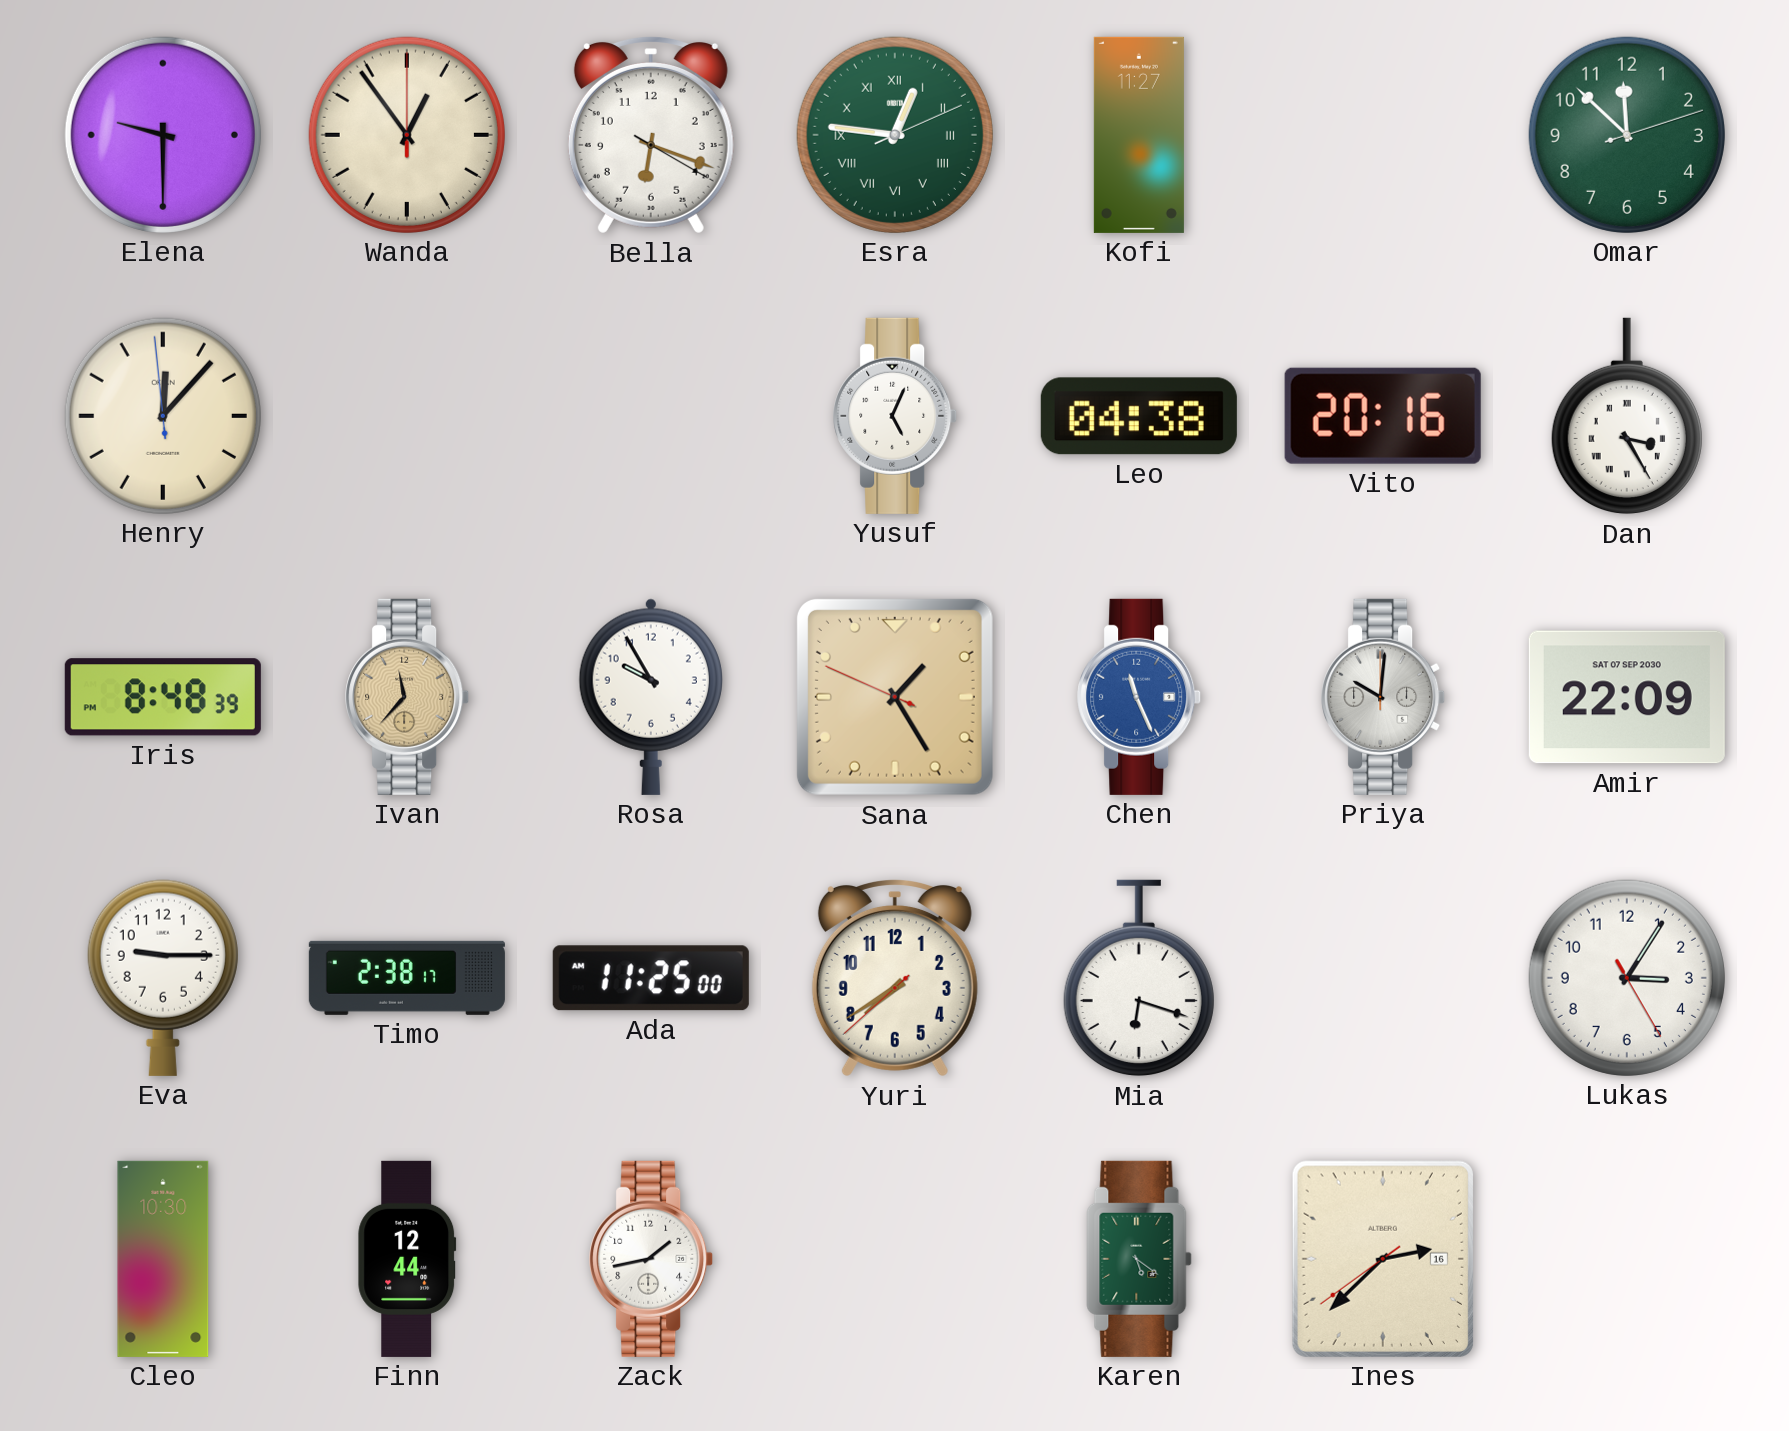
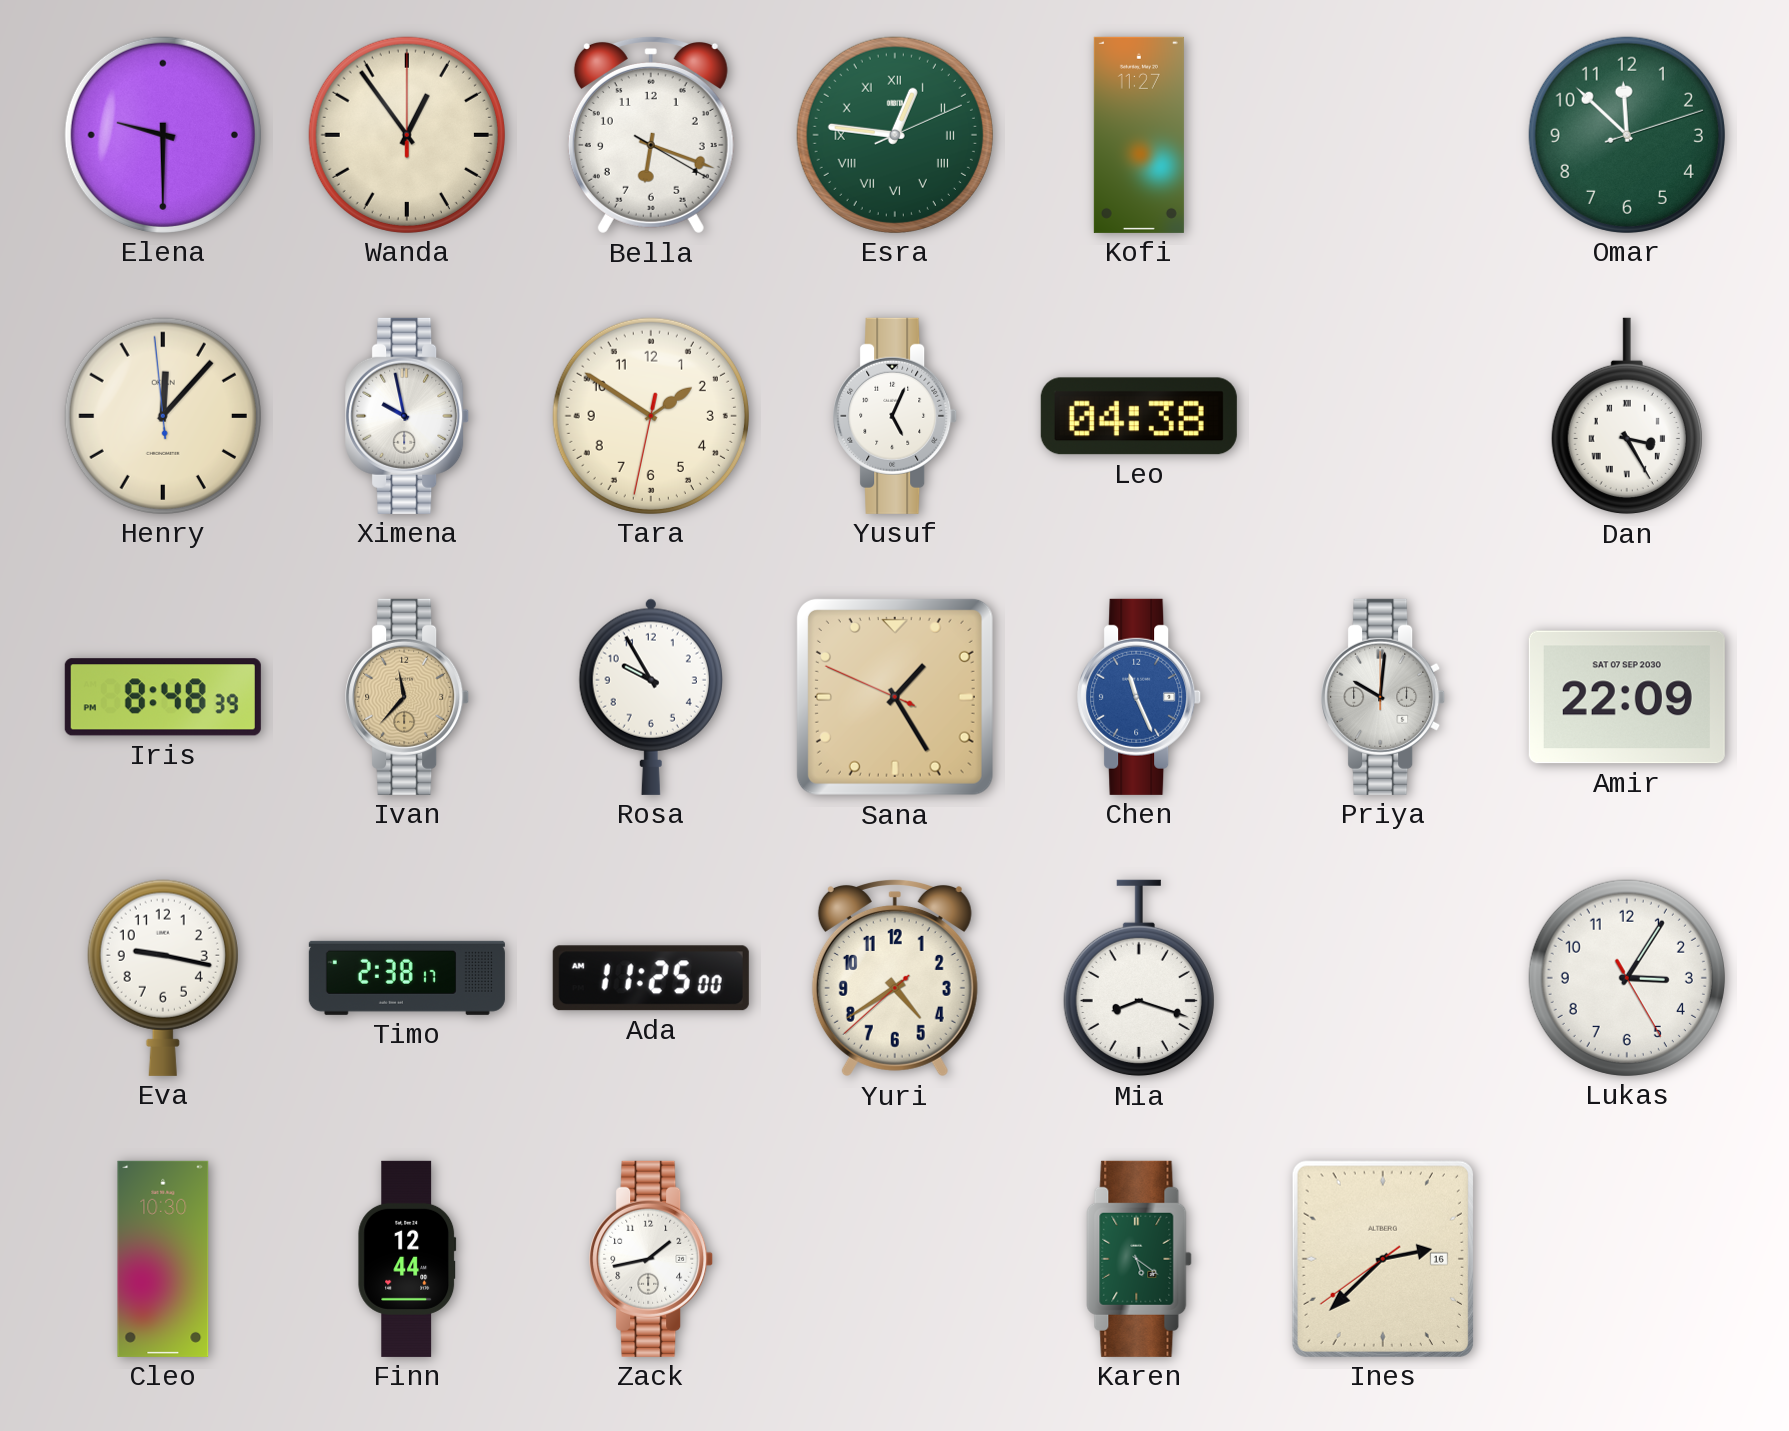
Ximena: none -> 9:58
Tara: none -> 1:50
Vito: 20:16 -> none
Eva: 9:15 -> 9:17
Yuri: 7:39 -> 4:39
Mia: 6:18 -> 8:18
